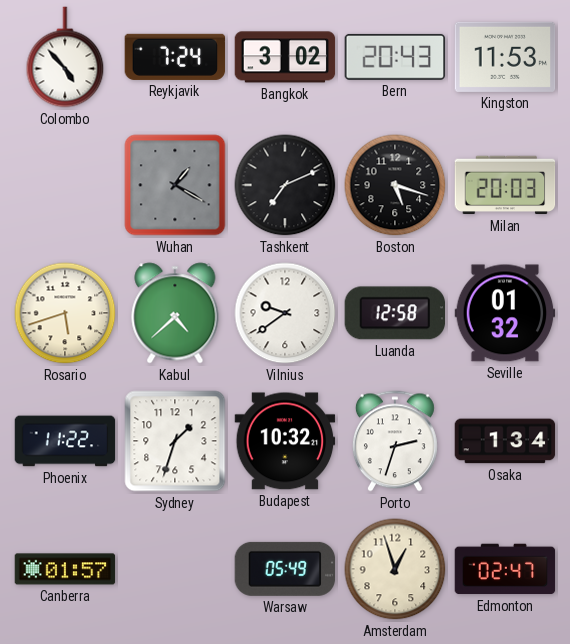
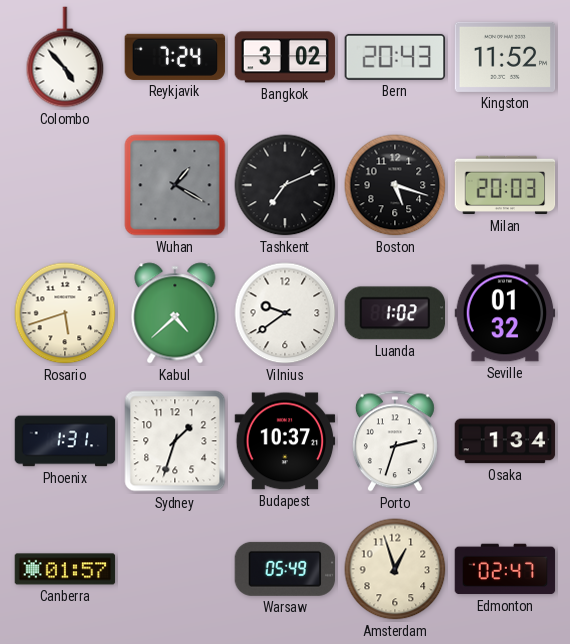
Kingston: 11:53 -> 11:52
Luanda: 12:58 -> 1:02
Phoenix: 11:22 -> 1:31
Budapest: 10:32 -> 10:37
